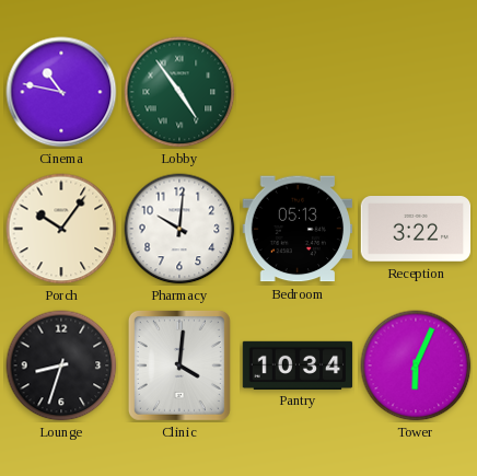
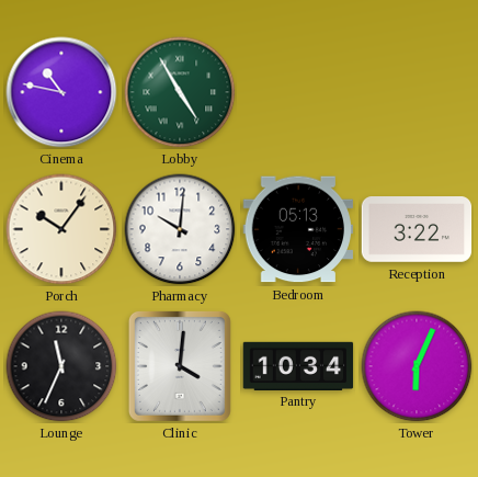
Lobby: 4:54 -> 4:55
Lounge: 8:33 -> 11:34
